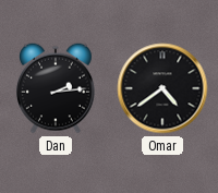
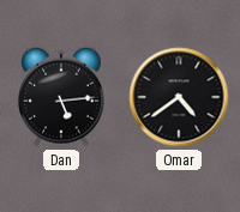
Dan: 2:14 -> 5:14
